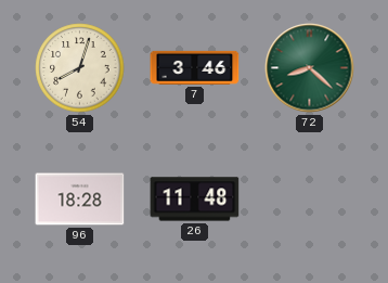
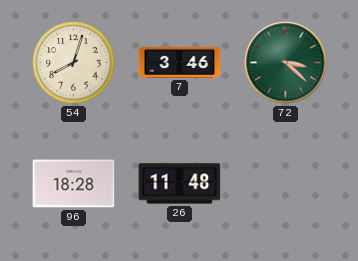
72: 8:22 -> 3:22
